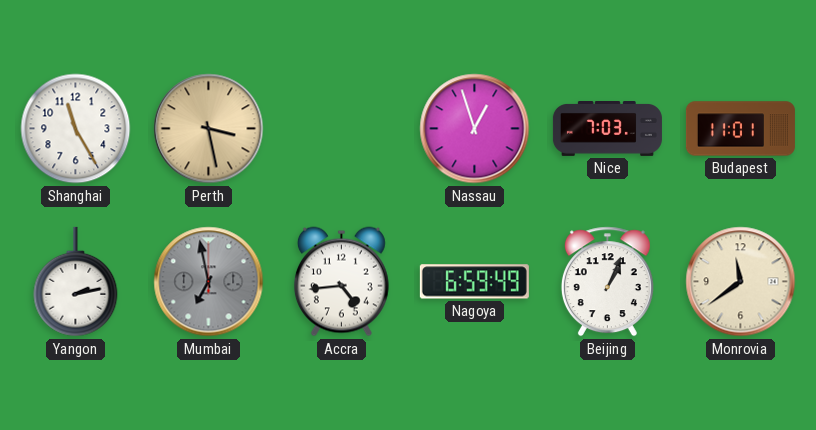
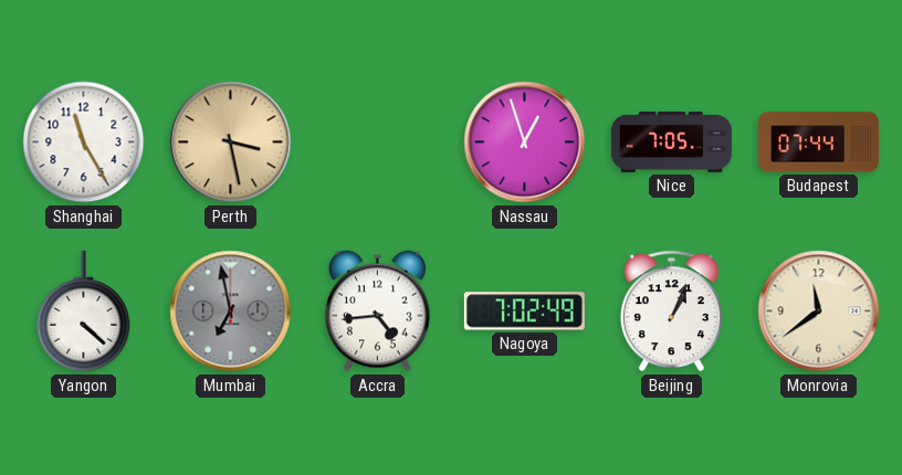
Nice: 7:03 -> 7:05
Budapest: 11:01 -> 07:44
Yangon: 2:13 -> 4:22
Nagoya: 6:59 -> 7:02
